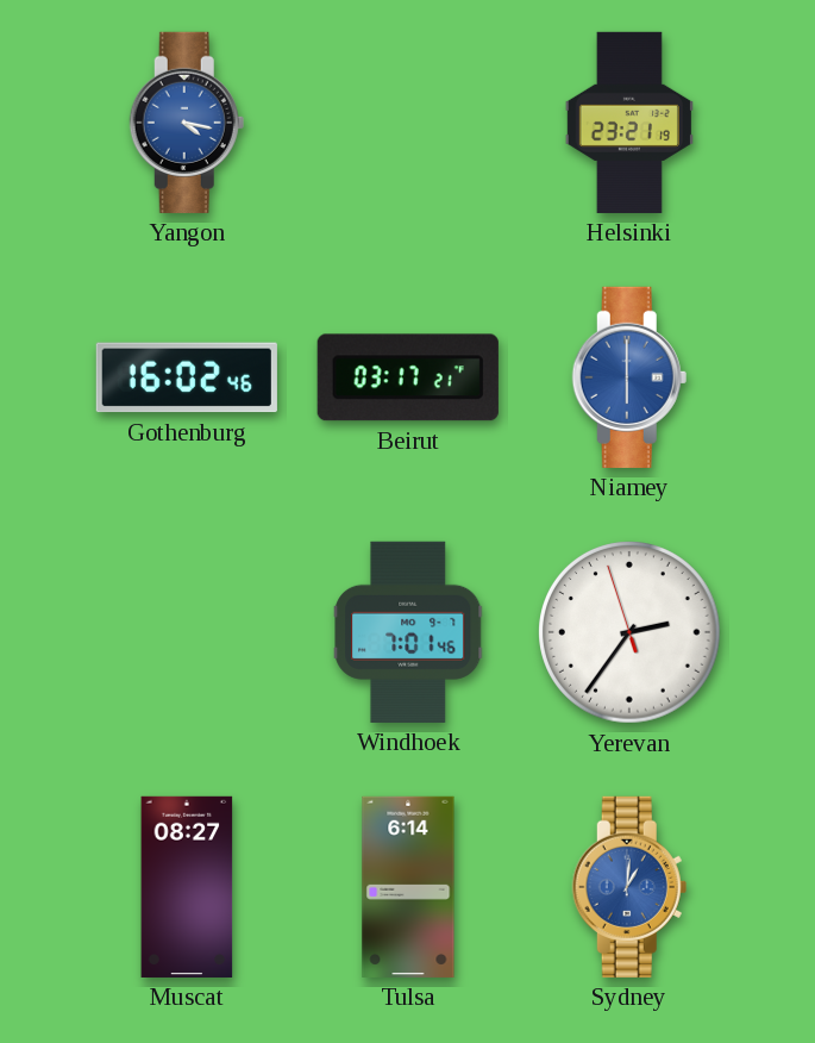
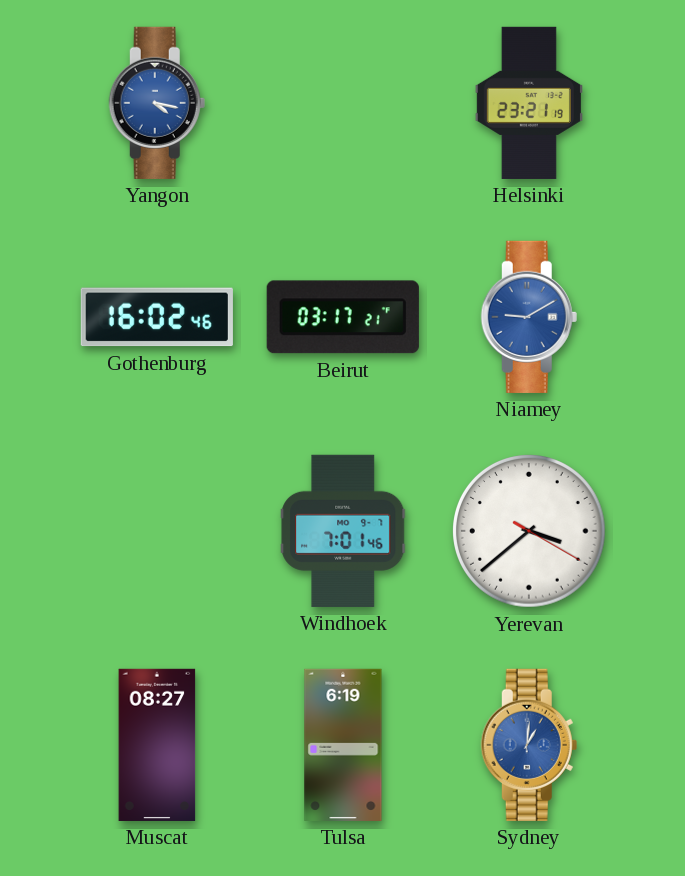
Niamey: 6:00 -> 9:10
Yerevan: 2:35 -> 3:38
Tulsa: 6:14 -> 6:19
